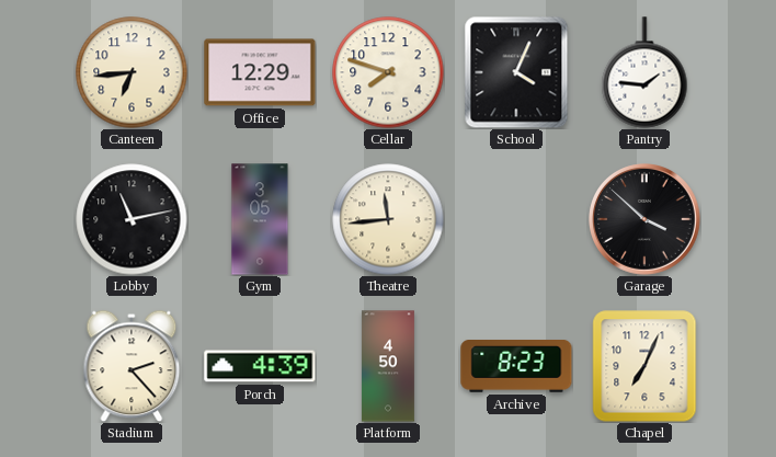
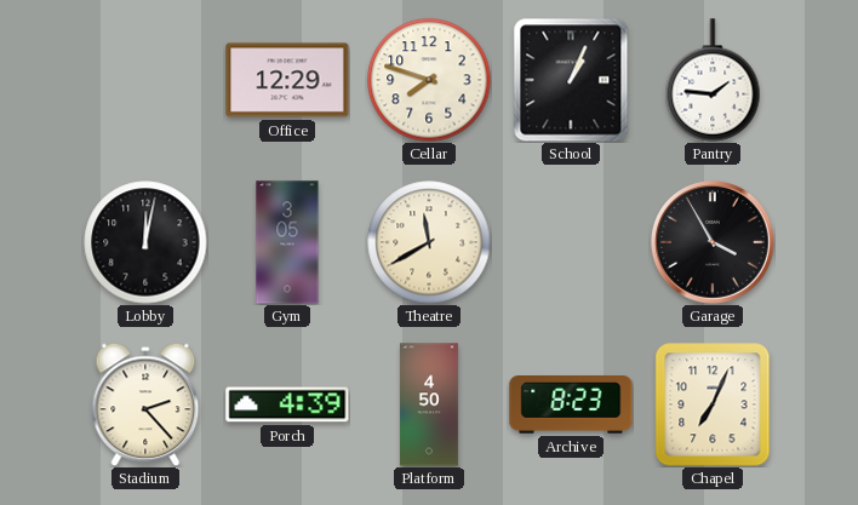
Canteen: 6:44 -> none
School: 4:04 -> 1:04
Lobby: 11:13 -> 12:02
Theatre: 11:44 -> 11:40
Garage: 3:52 -> 3:55
